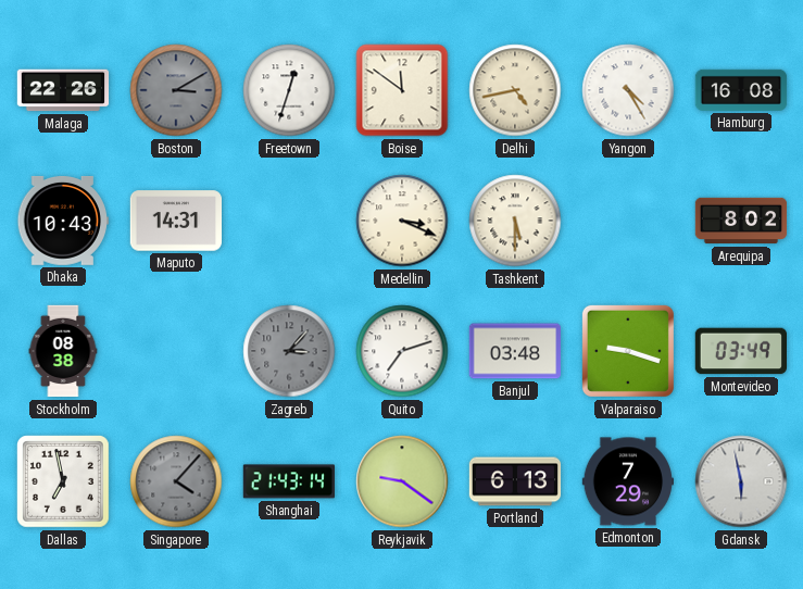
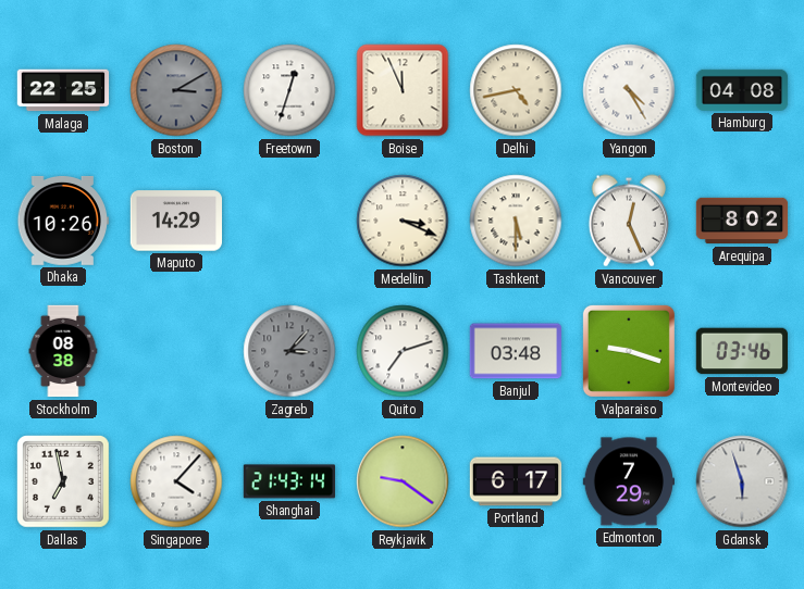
Malaga: 22:26 -> 22:25
Boise: 11:51 -> 11:56
Hamburg: 16:08 -> 04:08
Dhaka: 10:43 -> 10:26
Maputo: 14:31 -> 14:29
Vancouver: none -> 12:26
Montevideo: 03:49 -> 03:46
Singapore dial: grey -> white
Portland: 6:13 -> 6:17
Gdansk: 5:58 -> 5:57
